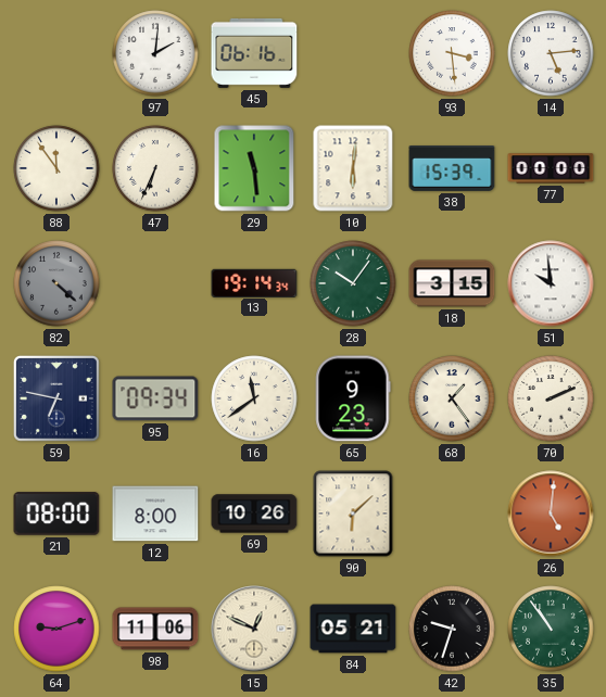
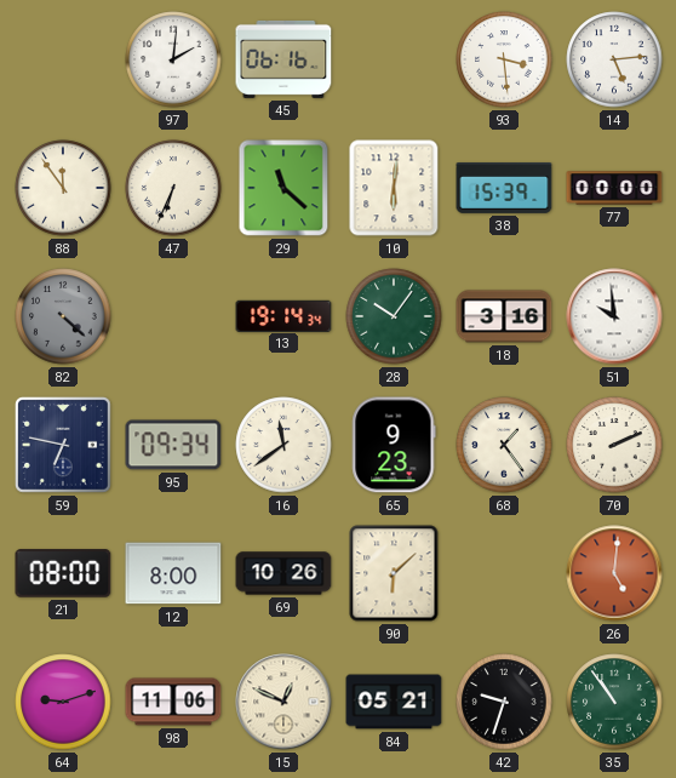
29: 11:29 -> 11:22
18: 3:15 -> 3:16
